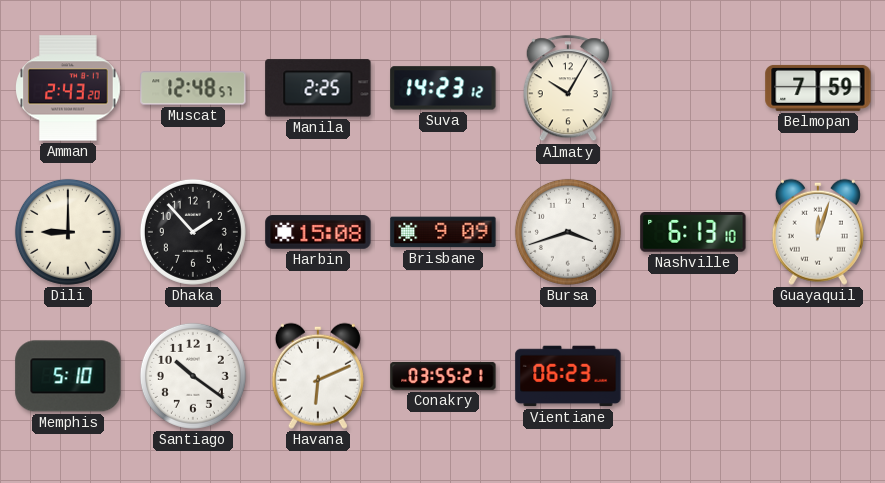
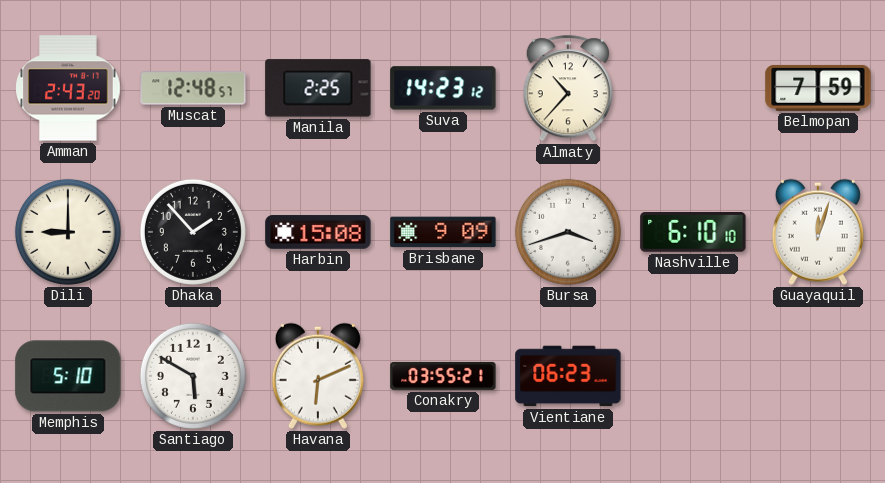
Almaty: 10:05 -> 10:37
Nashville: 6:13 -> 6:10
Santiago: 10:21 -> 5:50
